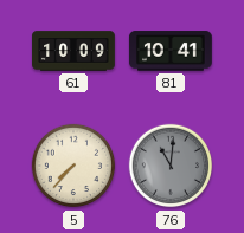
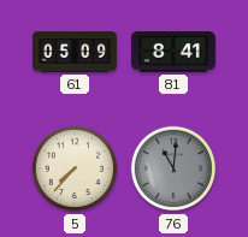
61: 10:09 -> 05:09
81: 10:41 -> 8:41
